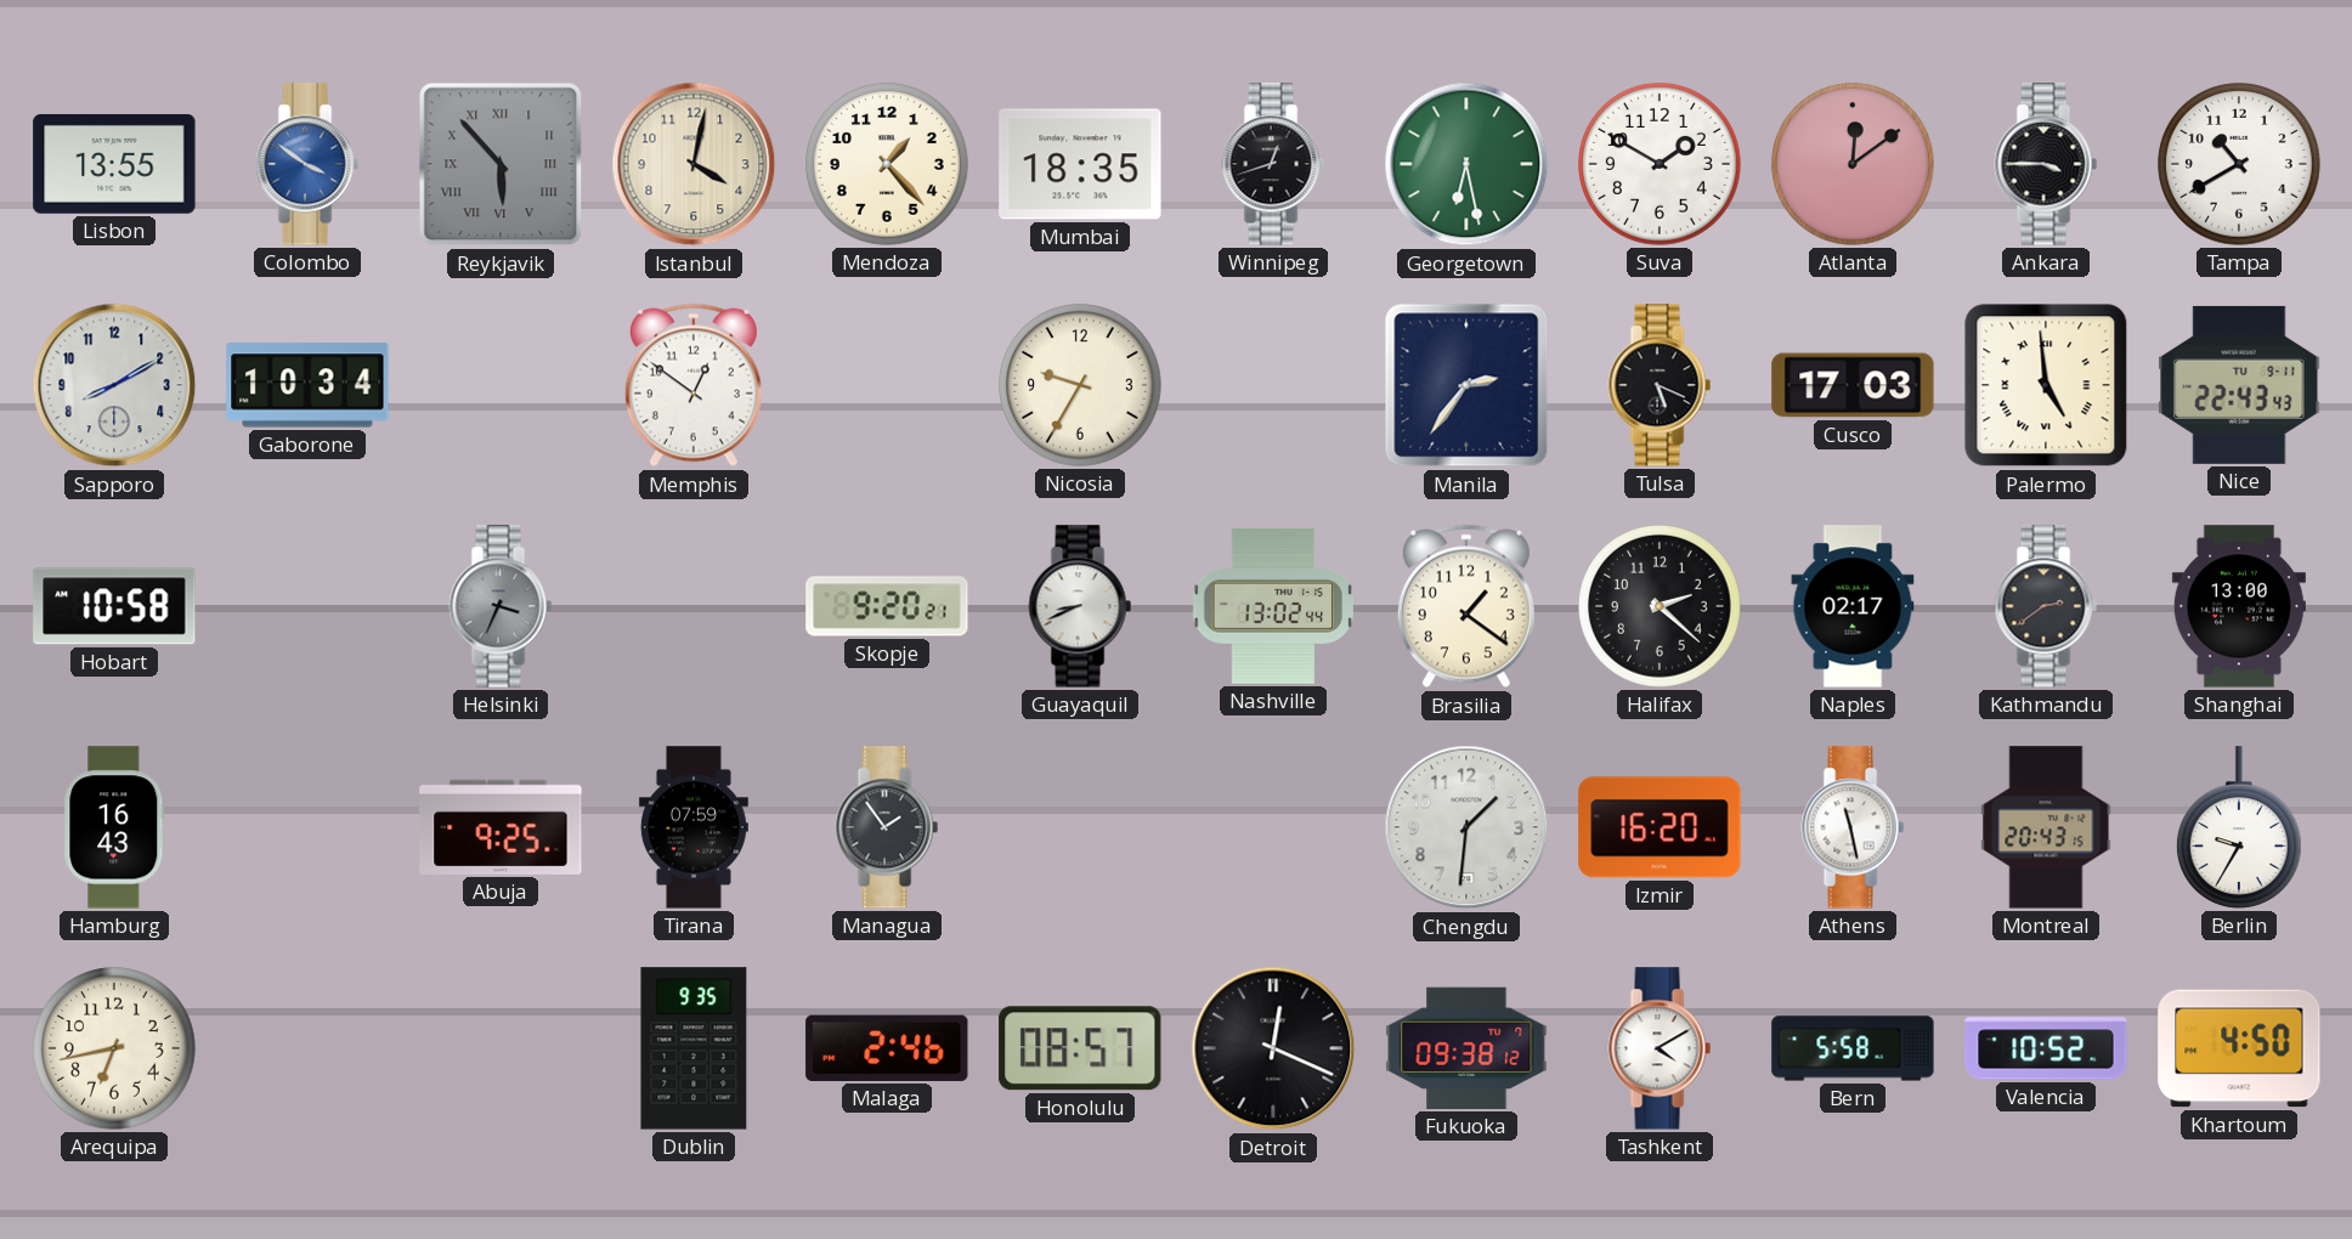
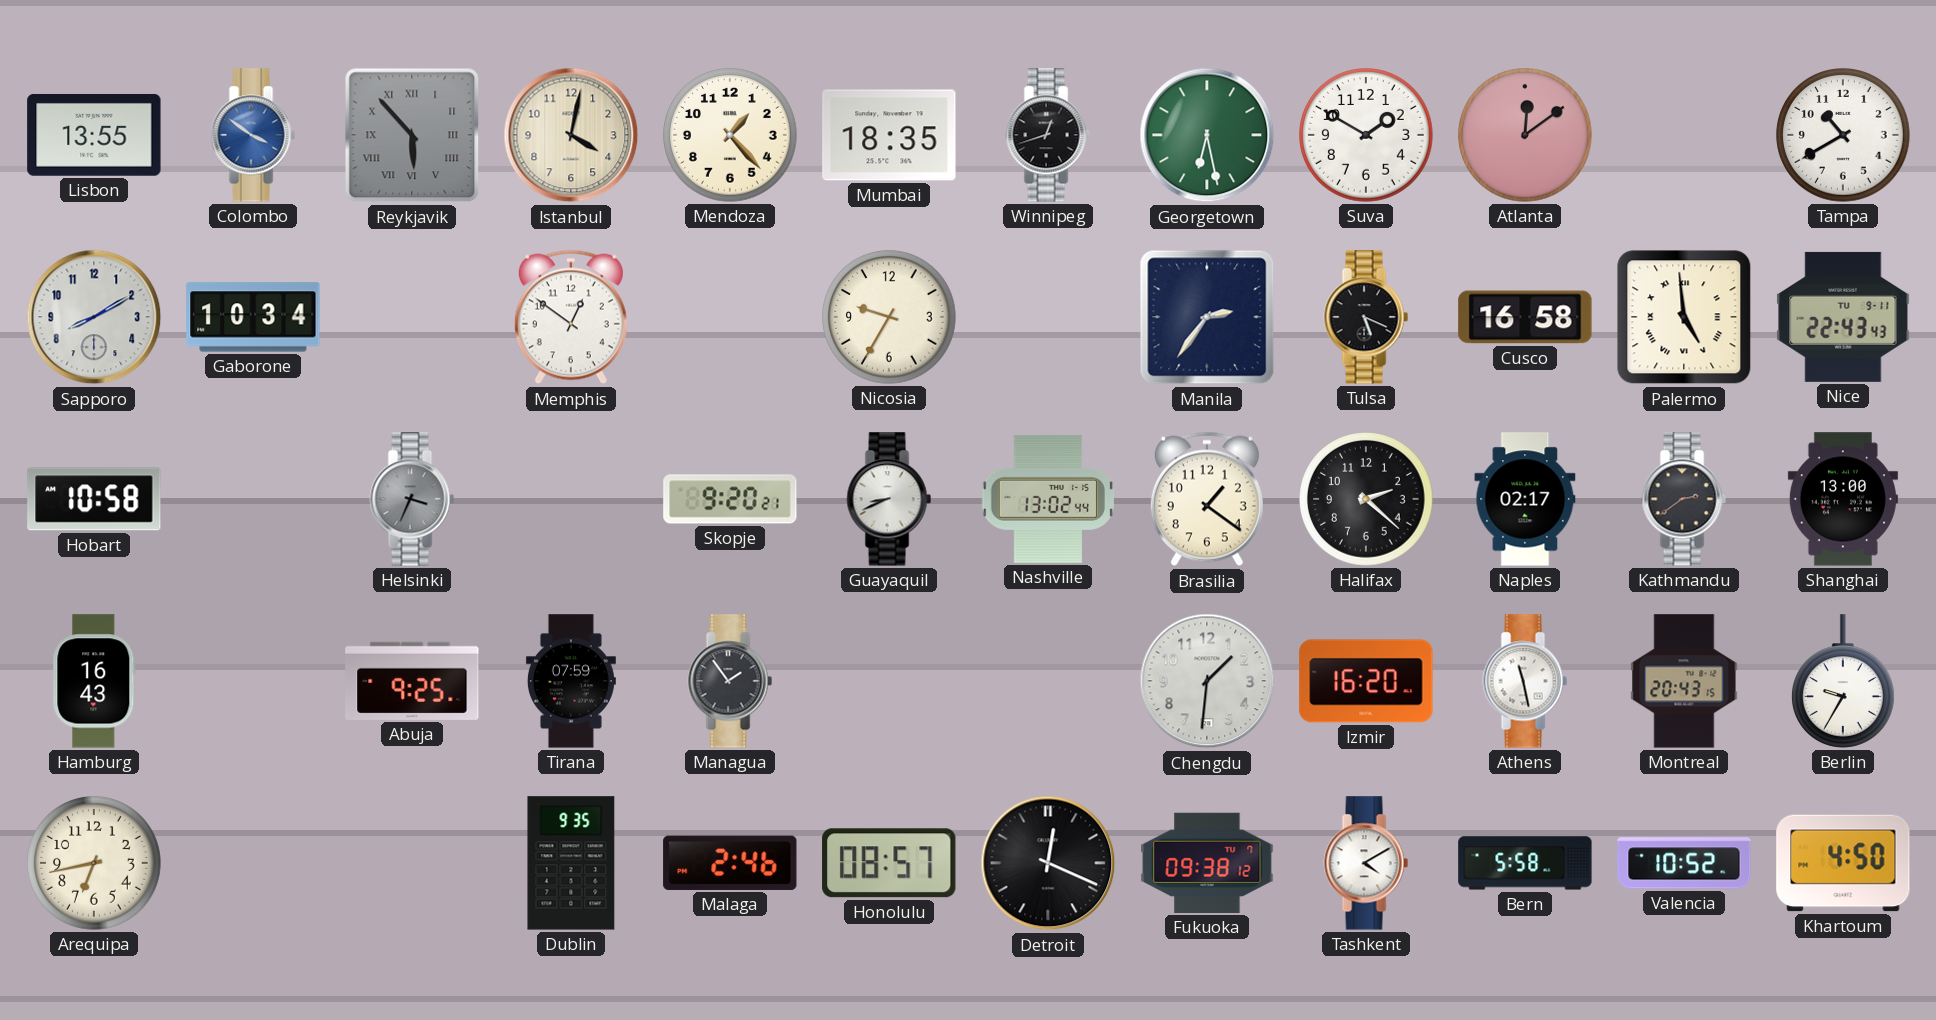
Ankara: 3:45 -> none
Cusco: 17:03 -> 16:58
